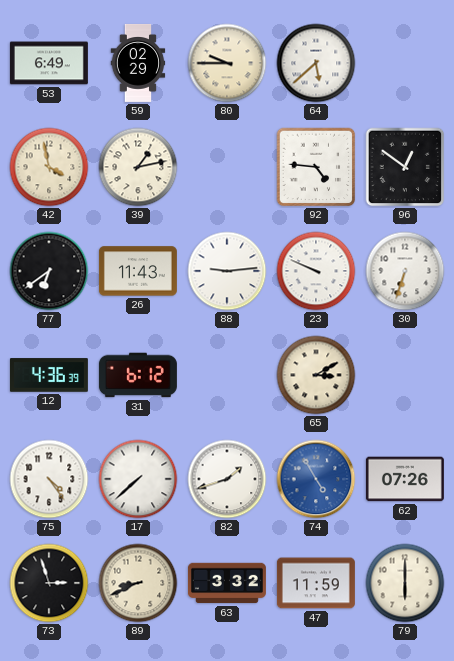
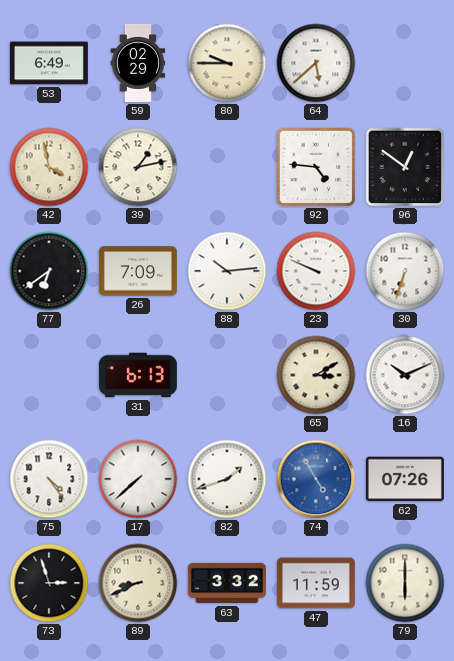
26: 11:43 -> 7:09
88: 9:14 -> 10:14
12: 4:36 -> none
31: 6:12 -> 6:13
16: none -> 10:11
